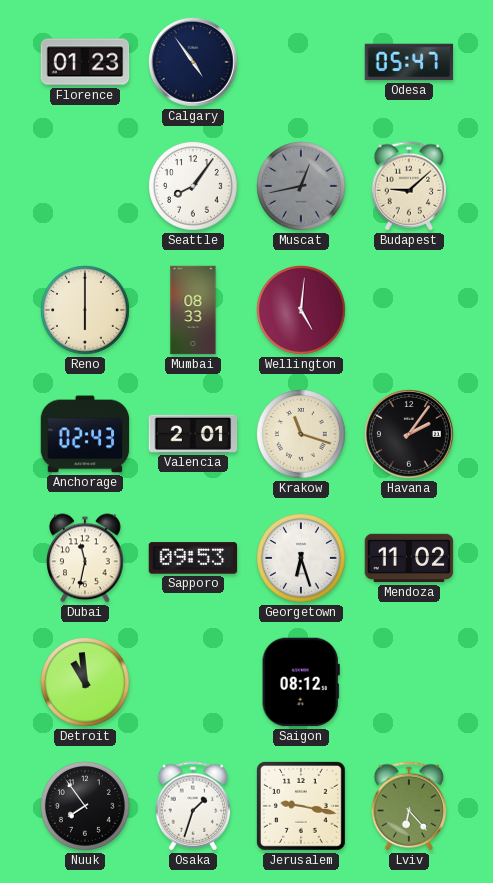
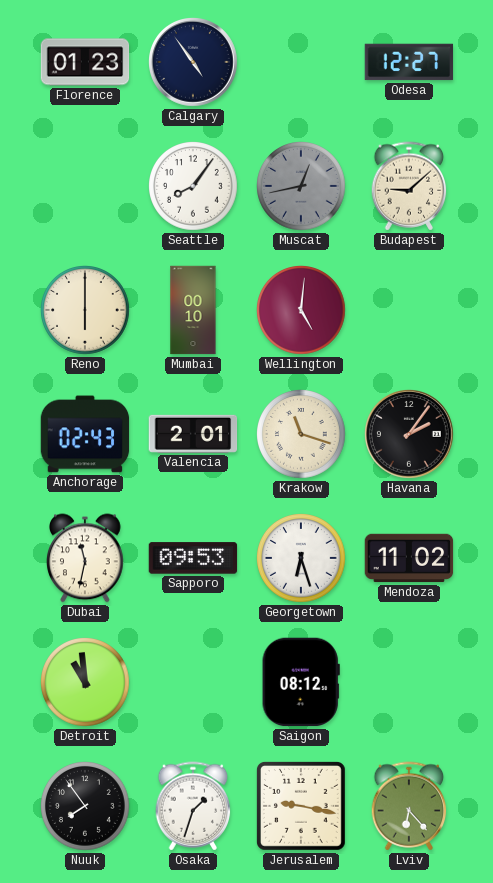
Odesa: 05:47 -> 12:27
Mumbai: 08:33 -> 00:10
